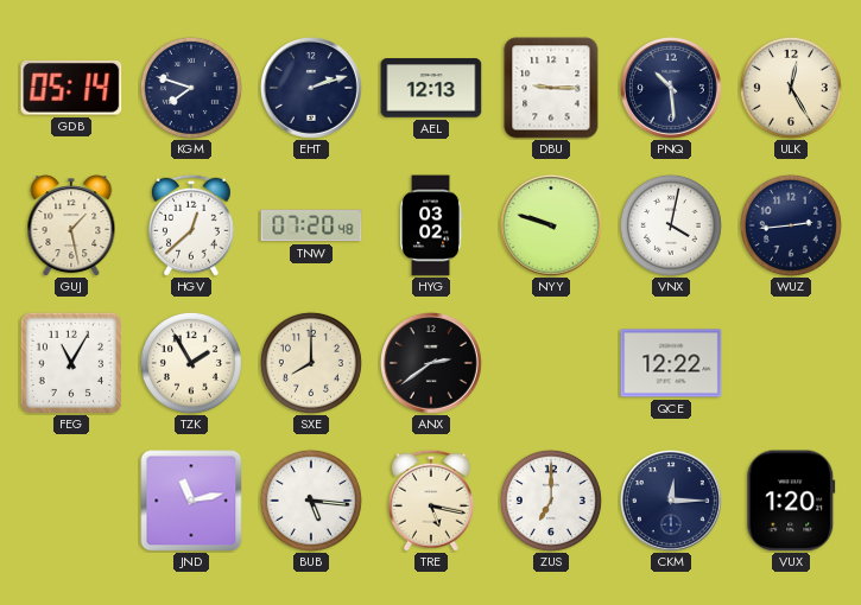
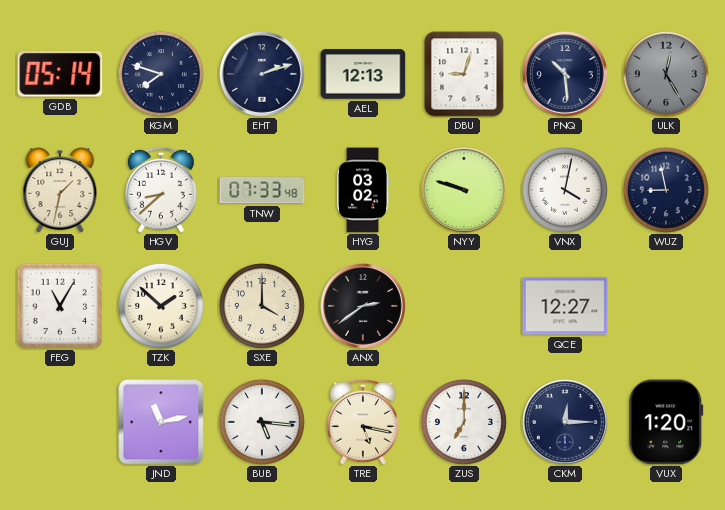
DBU: 9:15 -> 9:03
ULK dial: cream -> grey
GUJ: 1:28 -> 1:32
HGV: 12:38 -> 8:38
TNW: 07:20 -> 07:33
WUZ: 2:44 -> 8:58
TZK: 1:55 -> 1:52
SXE: 8:00 -> 4:00
QCE: 12:22 -> 12:27
